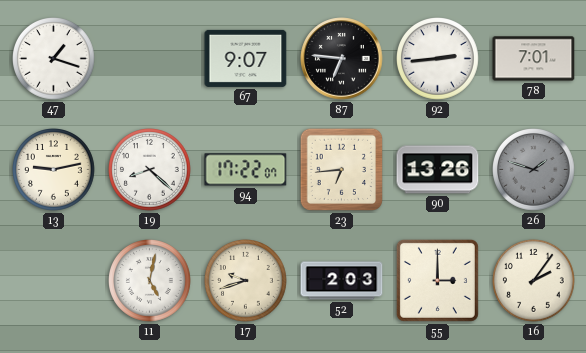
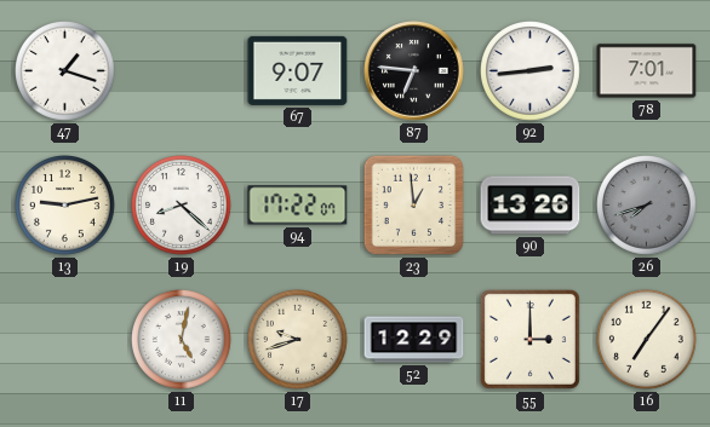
23: 6:44 -> 12:59
26: 1:48 -> 7:42
52: 2:03 -> 12:29
16: 2:06 -> 7:06
